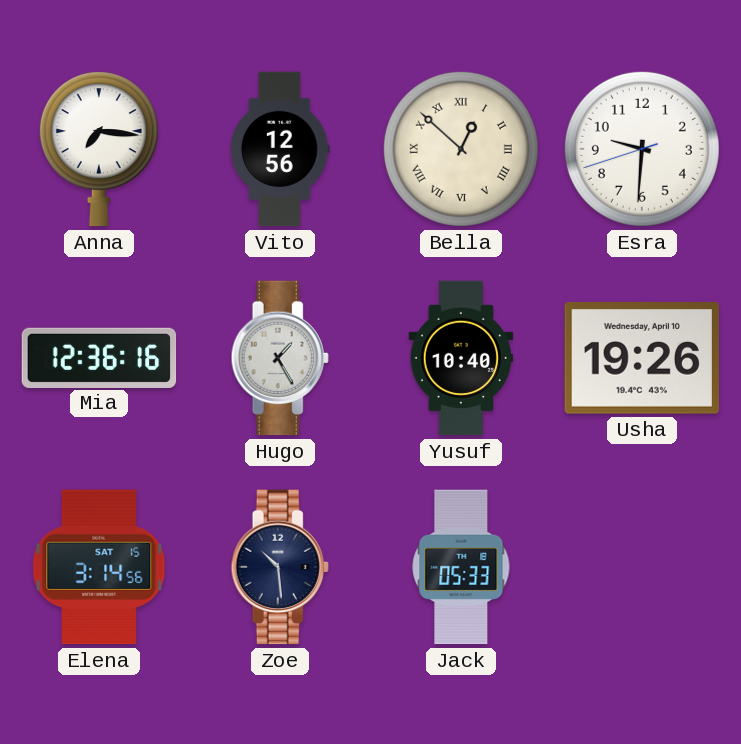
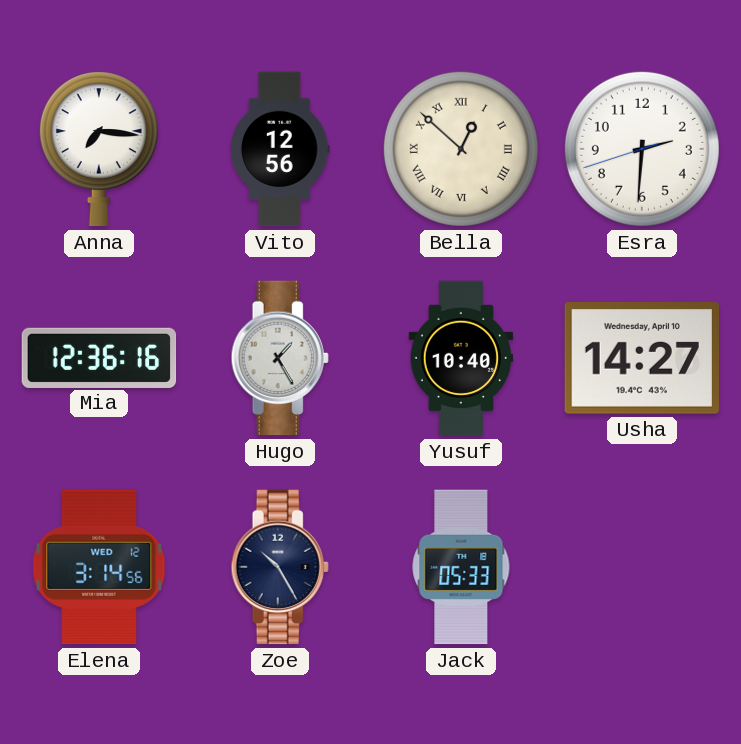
Esra: 9:30 -> 2:30
Usha: 19:26 -> 14:27
Elena date: SAT 15 -> WED 12
Zoe: 10:29 -> 10:25
